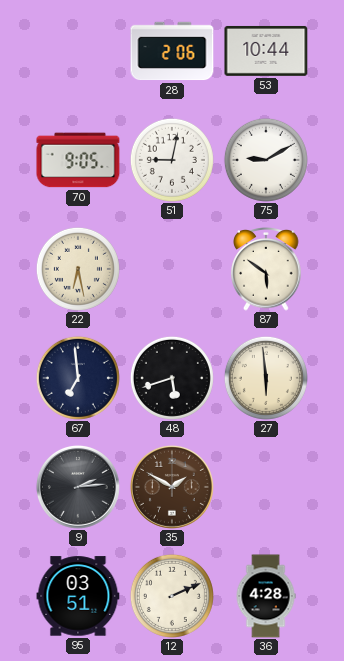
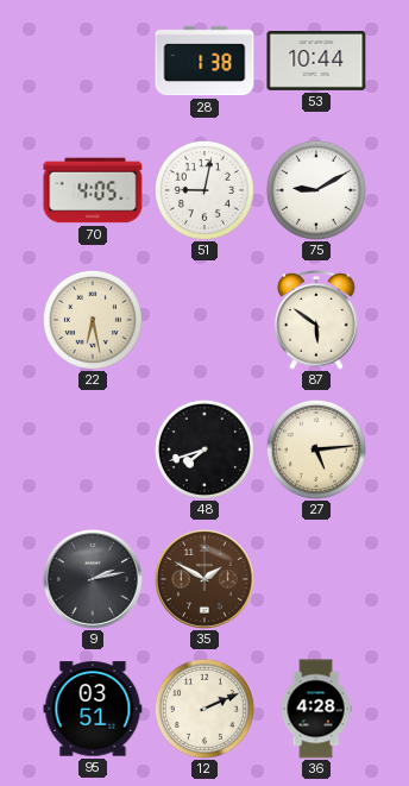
28: 2:06 -> 1:38
70: 9:05 -> 4:05
67: 6:59 -> none
48: 5:42 -> 7:42
27: 5:59 -> 5:14
9: 2:14 -> 2:13
